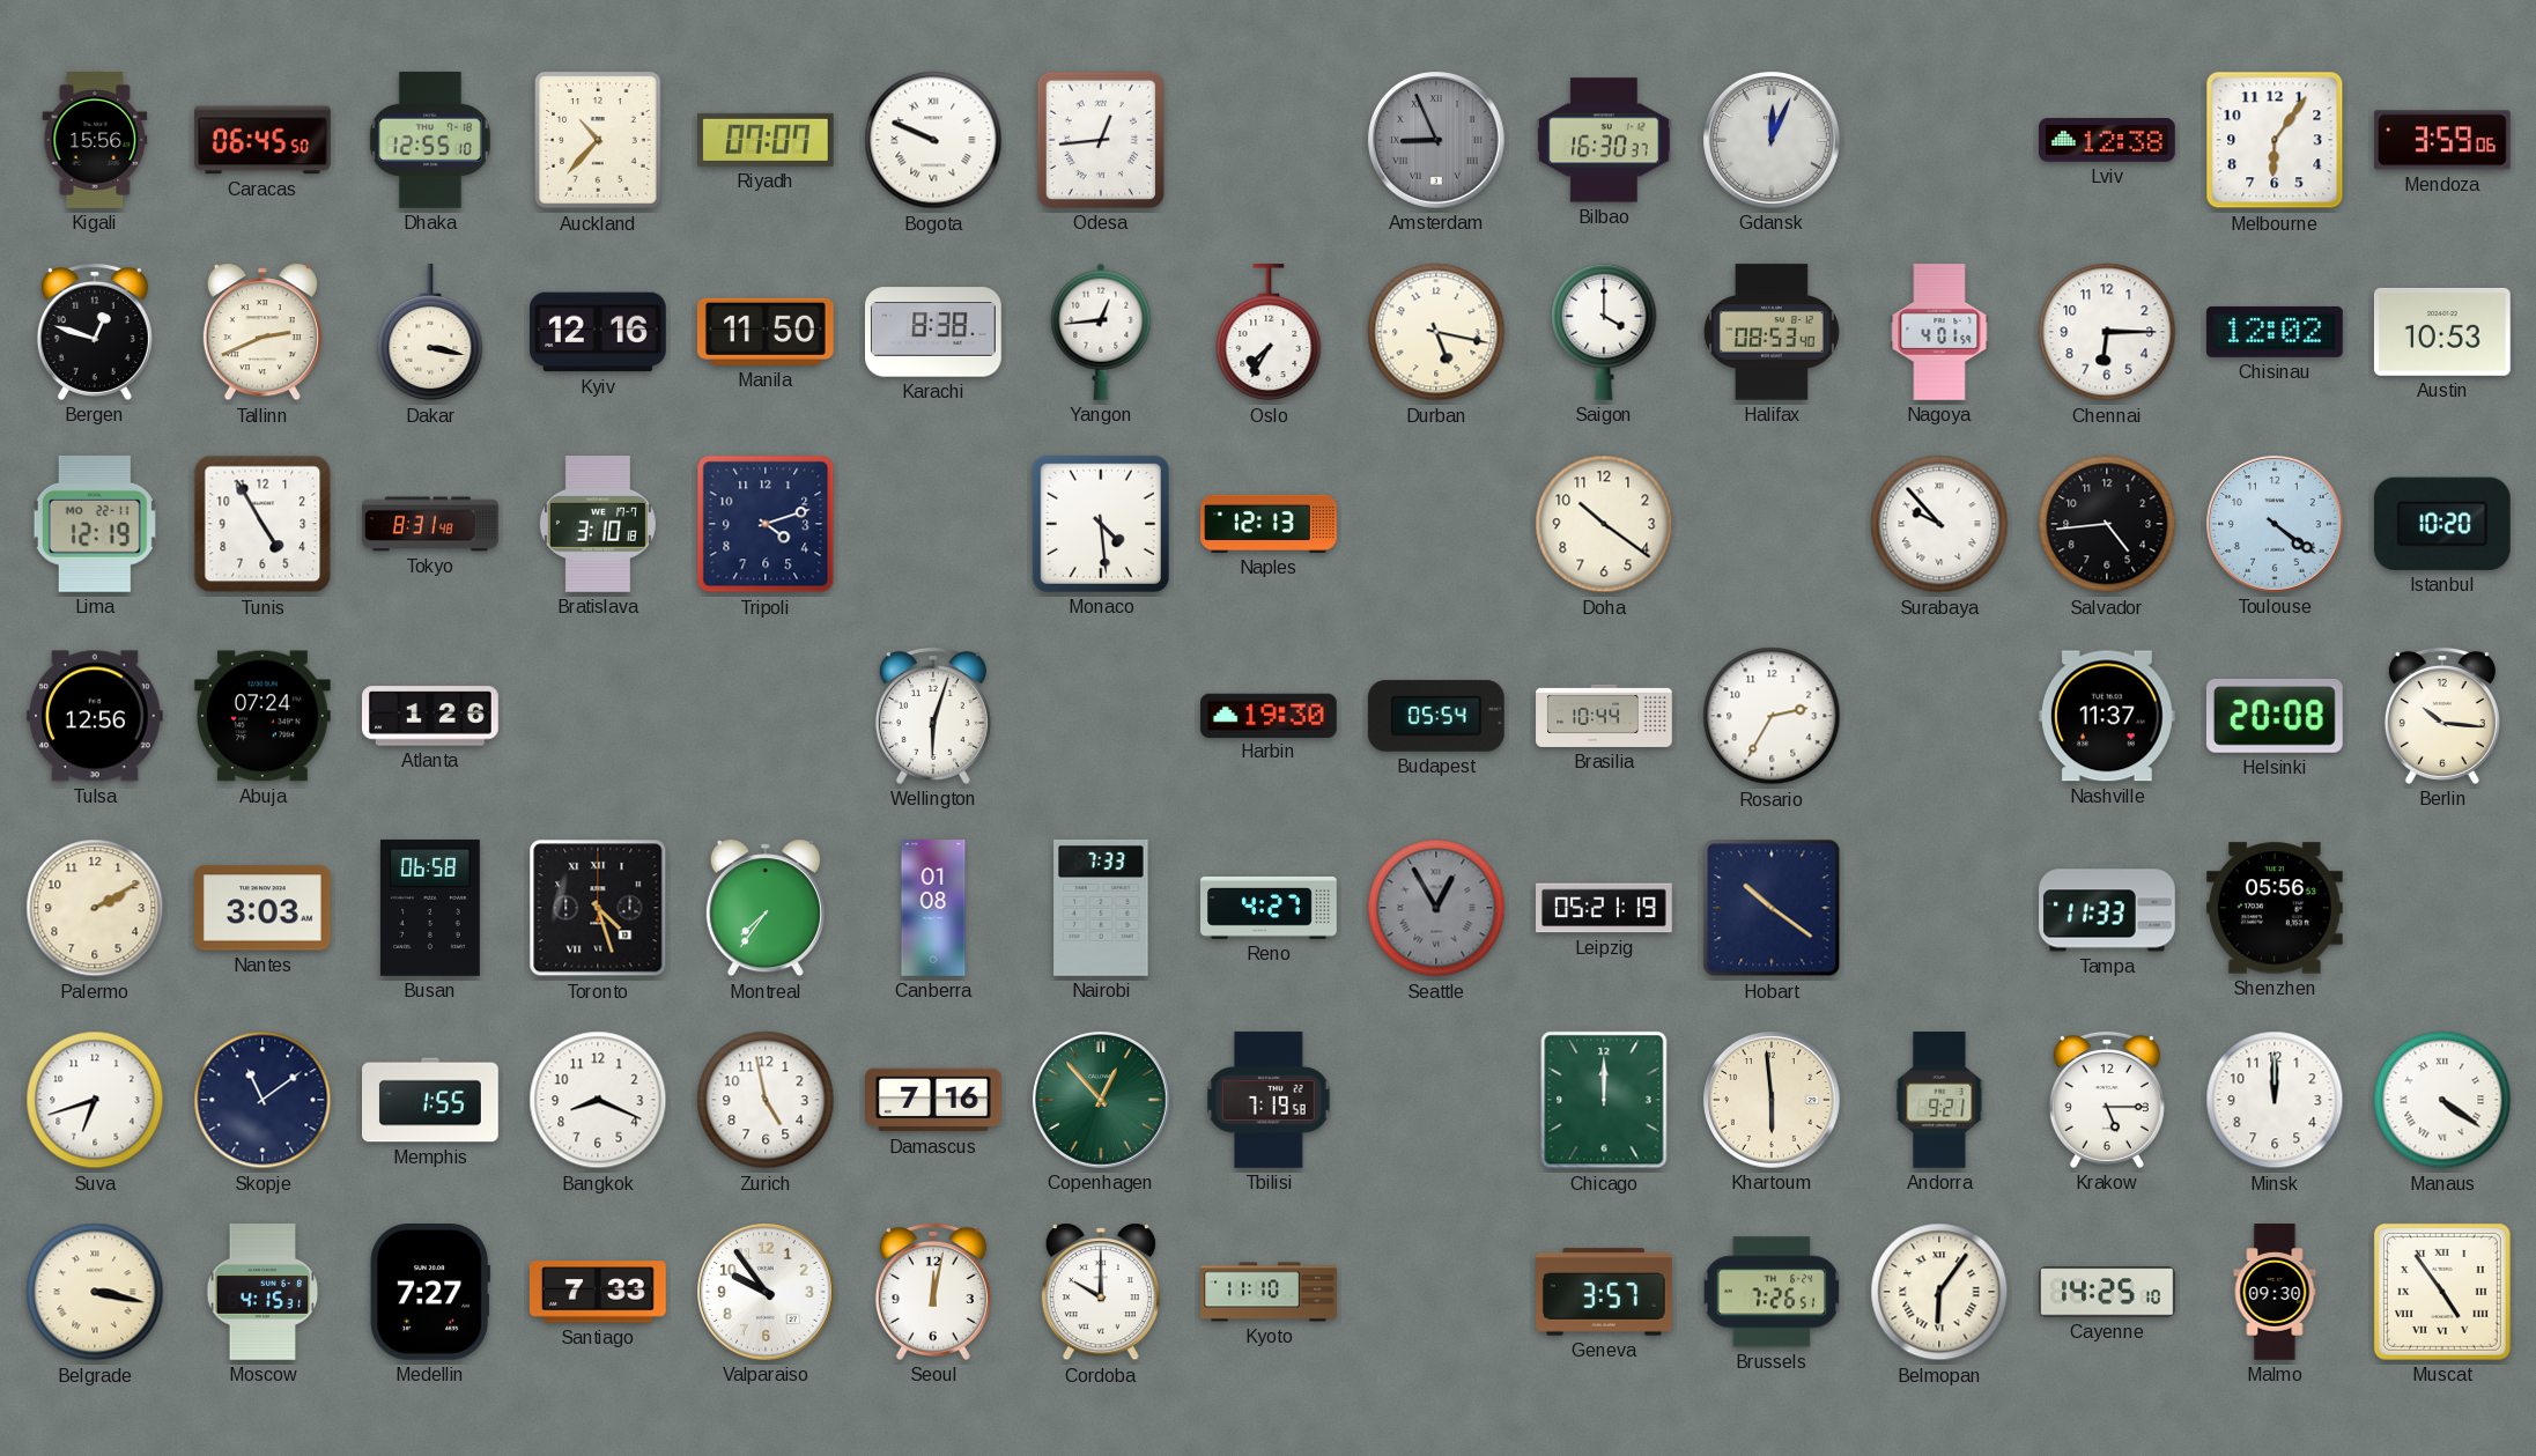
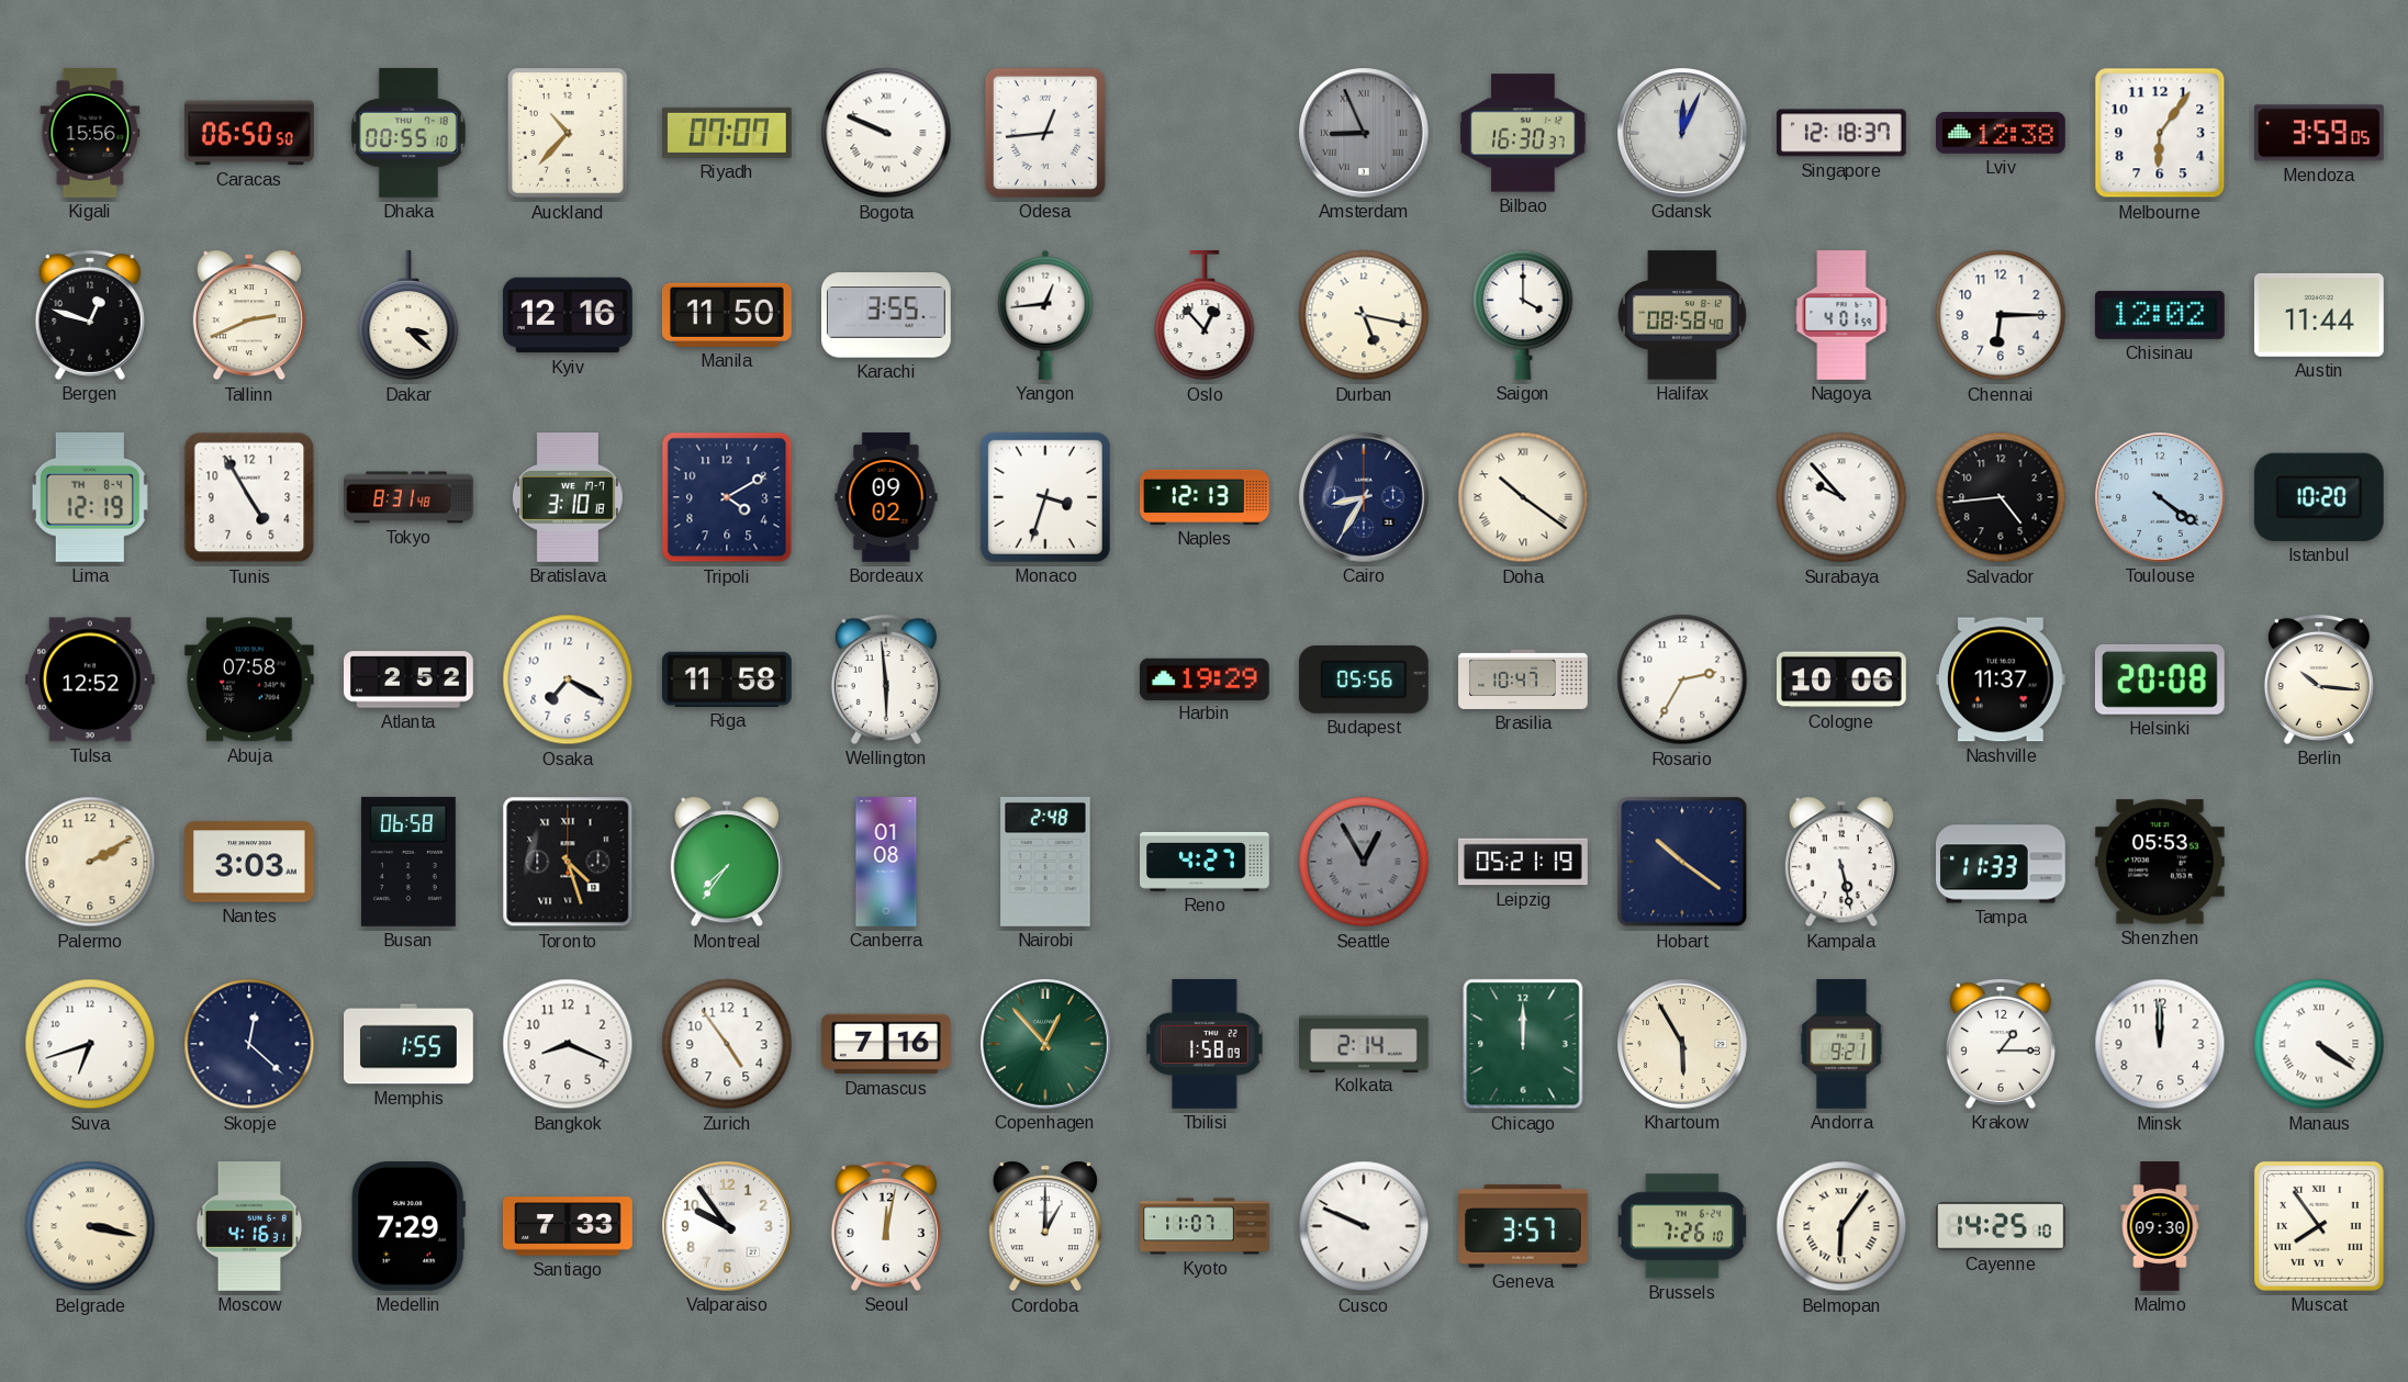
Caracas: 06:45 -> 06:50
Dhaka: 12:55 -> 00:55
Singapore: none -> 12:18
Mendoza: 3:59:06 -> 3:59:05
Dakar: 3:17 -> 3:22
Karachi: 8:38 -> 3:55
Oslo: 7:35 -> 12:53
Halifax: 08:53 -> 08:58
Austin: 10:53 -> 11:44
Lima date: MO 22-11 -> TH 8-4
Tripoli: 4:12 -> 4:10
Bordeaux: none -> 09:02
Monaco: 4:29 -> 3:33
Cairo: none -> 8:35
Doha numerals: Arabic -> Roman
Tulsa: 12:56 -> 12:52
Abuja: 07:24 -> 07:58
Atlanta: 1:26 -> 2:52
Osaka: none -> 7:20
Riga: none -> 11:58
Wellington: 6:03 -> 5:59
Harbin: 19:30 -> 19:29
Budapest: 05:54 -> 05:56
Brasilia: 10:44 -> 10:47
Cologne: none -> 10:06
Nairobi: 7:33 -> 2:48
Kampala: none -> 5:28
Shenzhen: 05:56 -> 05:53
Skopje: 11:09 -> 12:22
Zurich: 4:58 -> 4:54
Tbilisi: 7:19 -> 1:58
Kolkata: none -> 2:14
Khartoum: 5:59 -> 5:55
Krakow: 5:15 -> 1:15
Moscow: 4:15 -> 4:16
Medellin: 7:27 -> 7:29
Cordoba: 10:00 -> 1:00
Kyoto: 11:10 -> 11:07
Cusco: none -> 9:49
Brussels: 7:26:51 -> 7:26:10
Muscat: 4:54 -> 7:54
